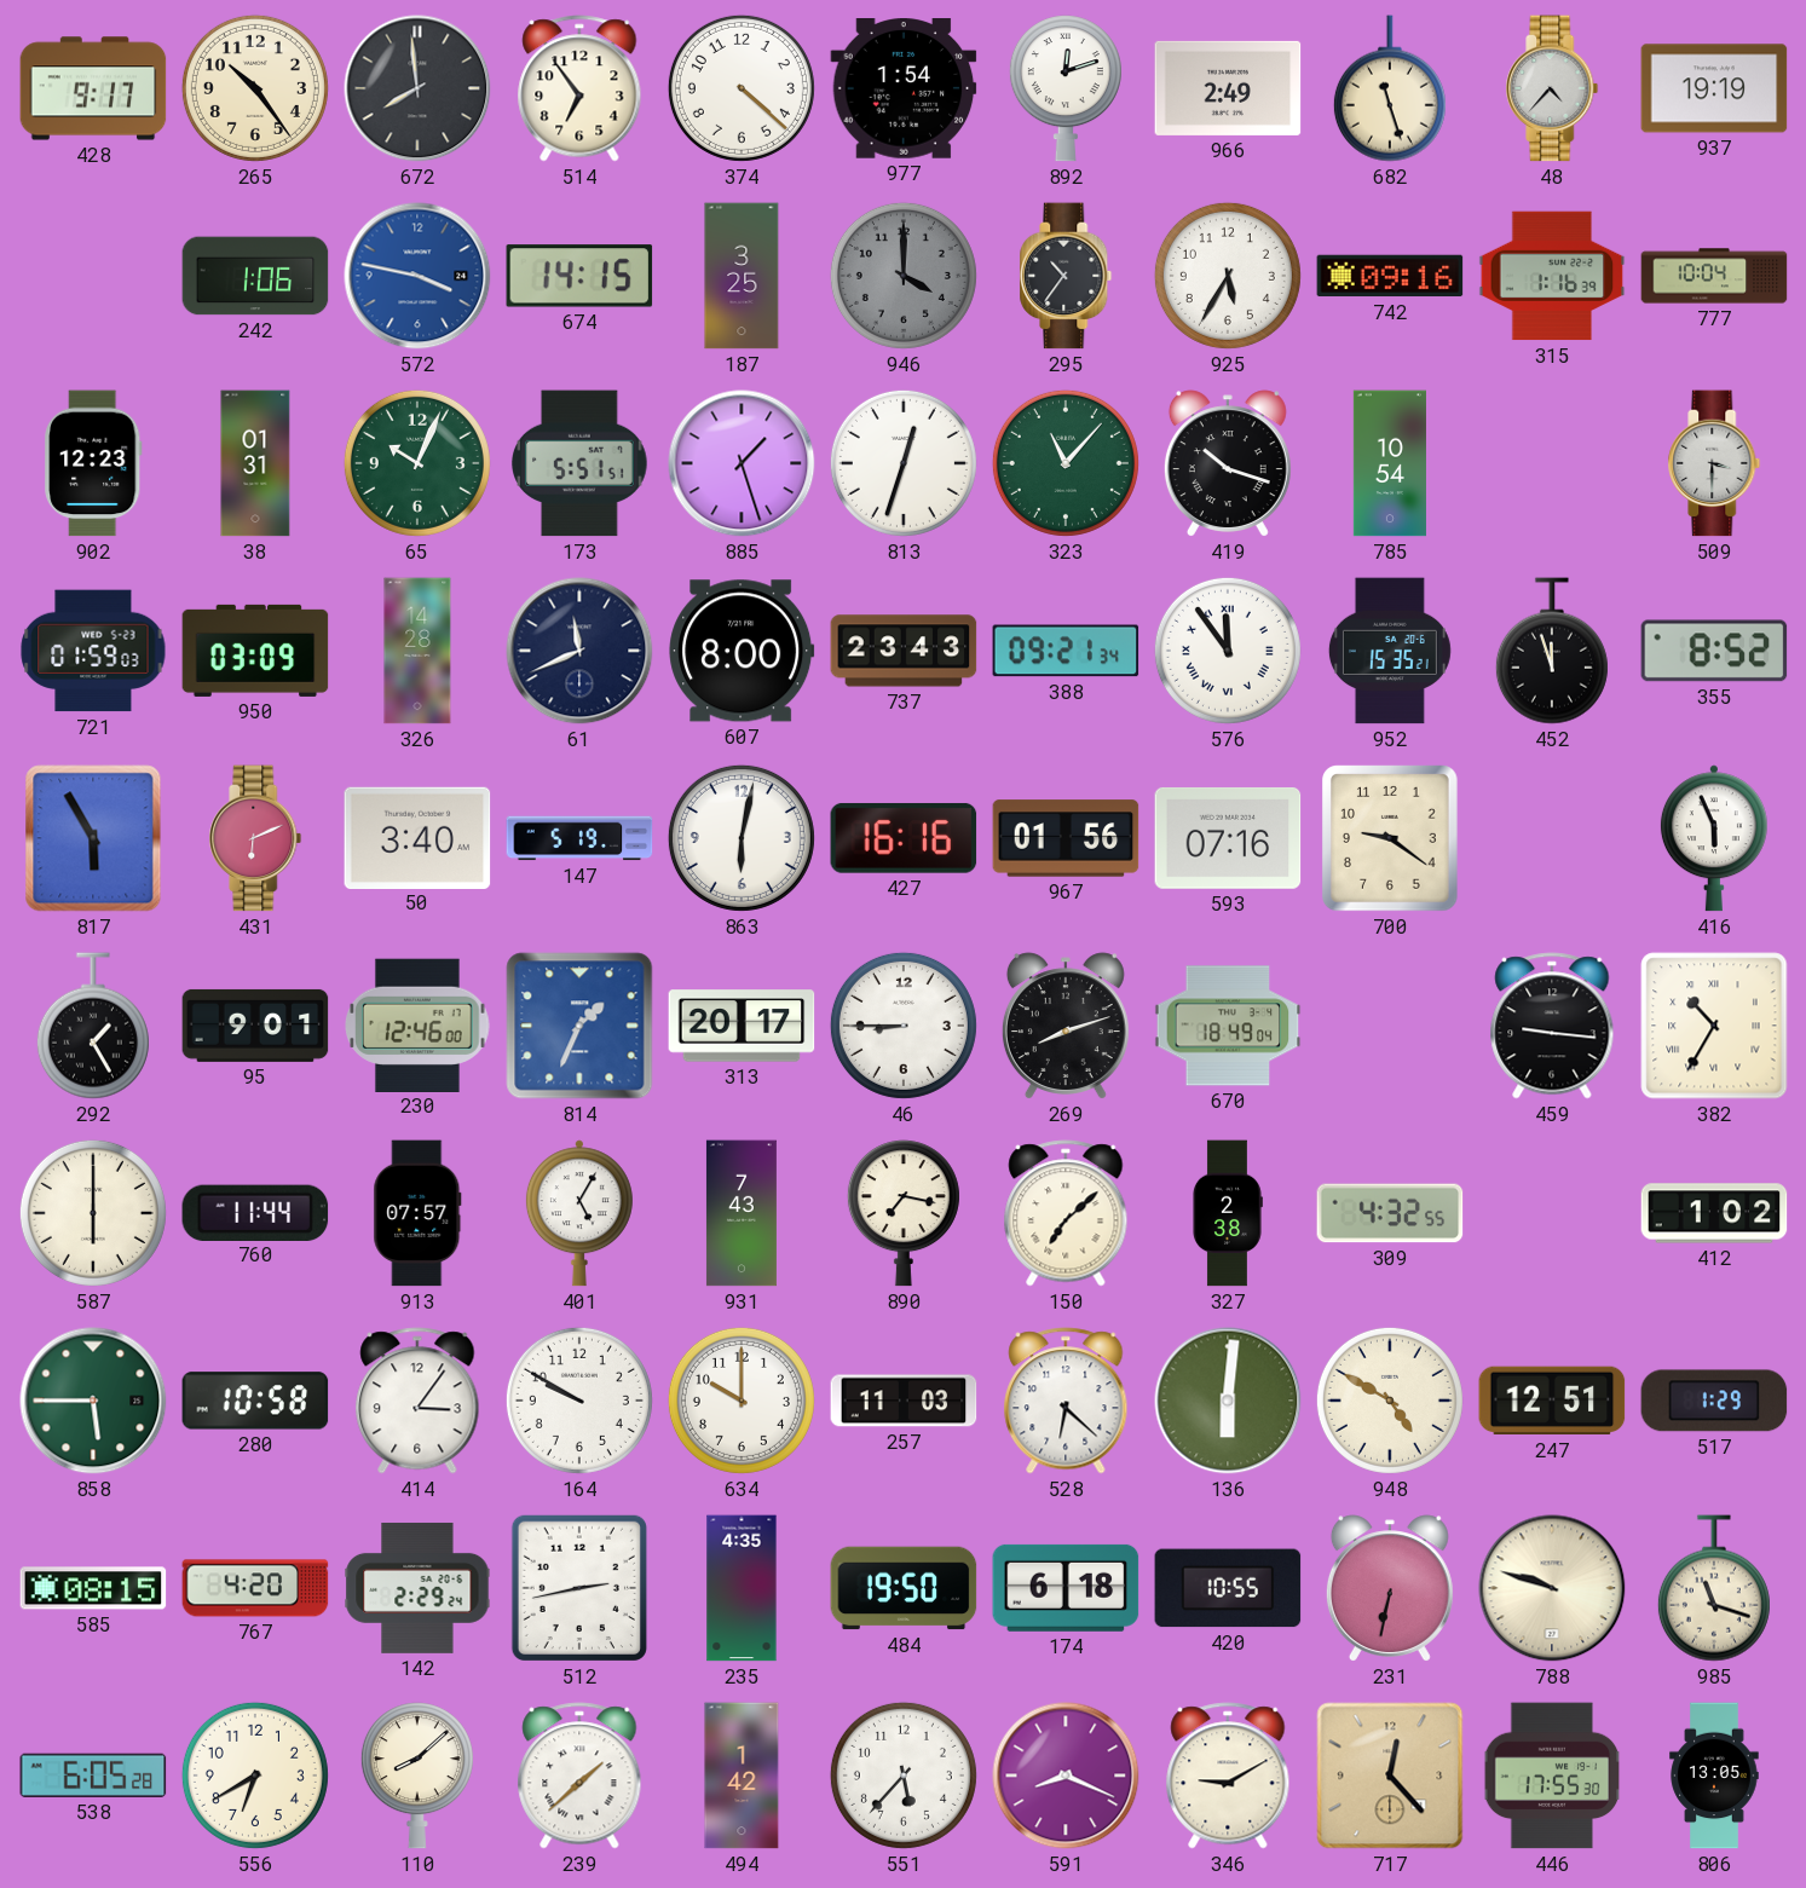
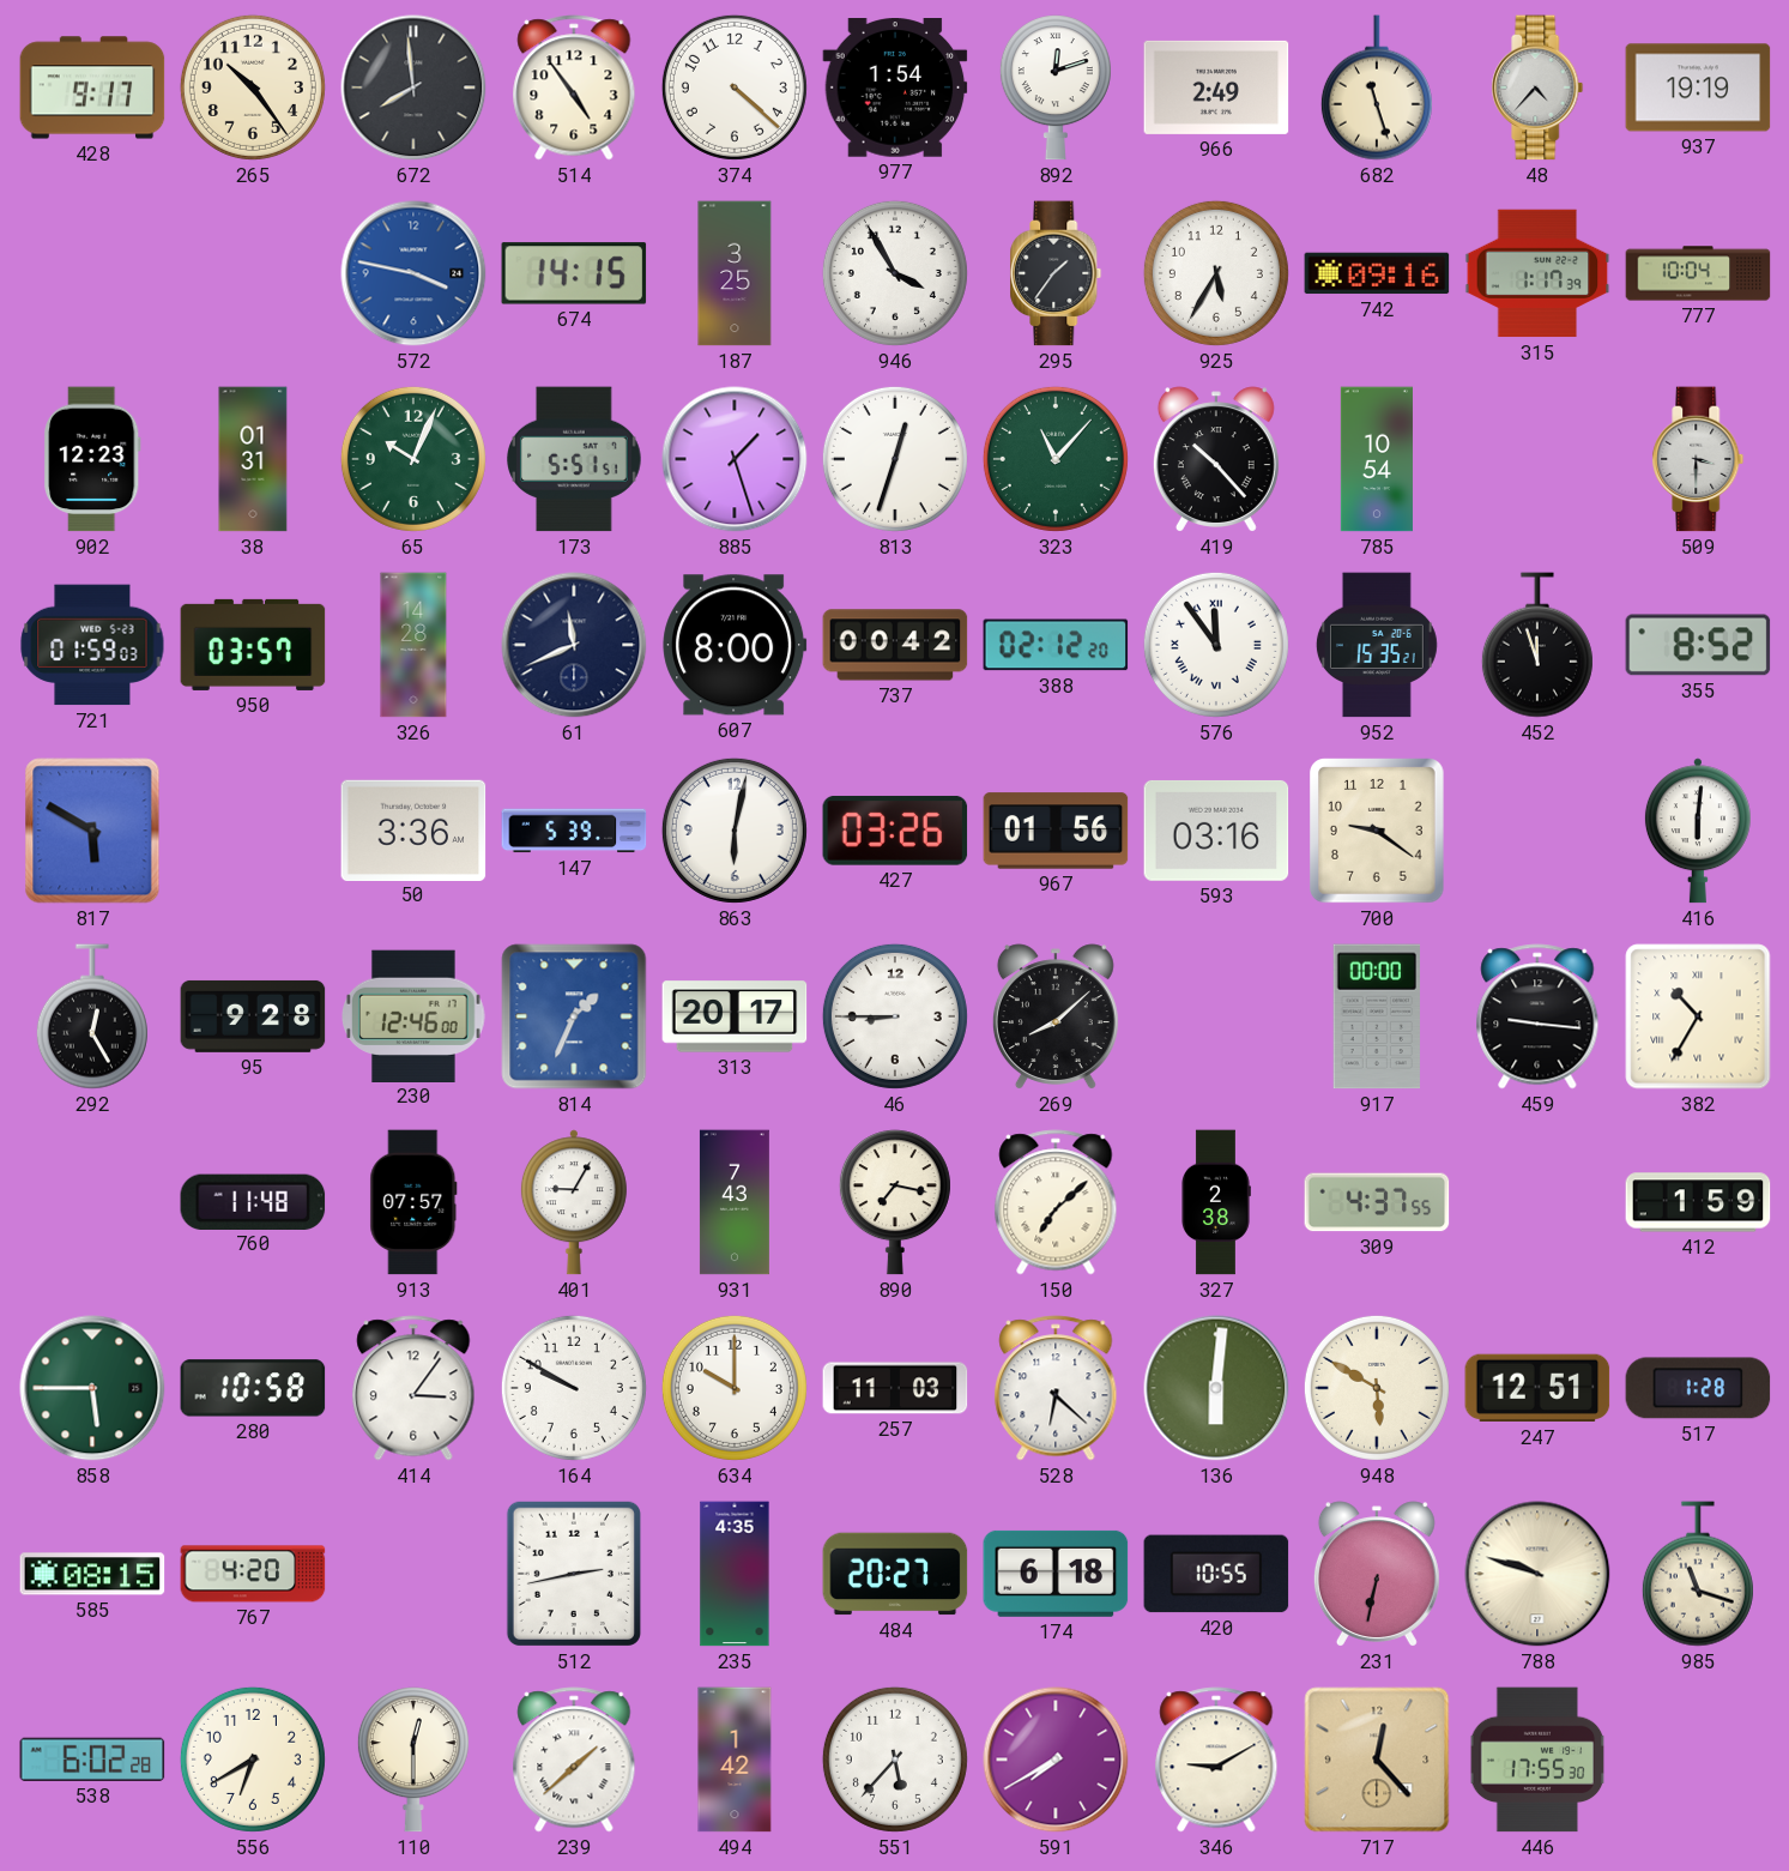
514: 6:54 -> 4:54
242: 1:06 -> none
946: 4:00 -> 3:55
946 dial: grey -> white
295: 10:36 -> 1:36
315: 1:16 -> 1:17
419: 10:18 -> 10:23
950: 03:09 -> 03:57
737: 23:43 -> 00:42
388: 09:21 -> 02:12
817: 5:55 -> 5:50
431: 6:11 -> none
50: 3:40 -> 3:36
147: 5:19 -> 5:39
427: 16:16 -> 03:26
593: 07:16 -> 03:16
416: 5:56 -> 6:01
292: 1:25 -> 12:25
95: 9:01 -> 9:28
269: 8:12 -> 8:08
670: 18:49 -> none
917: none -> 00:00
587: 6:00 -> none
760: 11:44 -> 11:48
401: 5:05 -> 9:05
309: 4:32 -> 4:37
412: 1:02 -> 1:59
948: 4:50 -> 5:50
517: 1:29 -> 1:28
142: 2:29 -> none
484: 19:50 -> 20:27
538: 6:05 -> 6:02
110: 8:08 -> 12:30
591: 8:19 -> 7:40
806: 13:05 -> none
